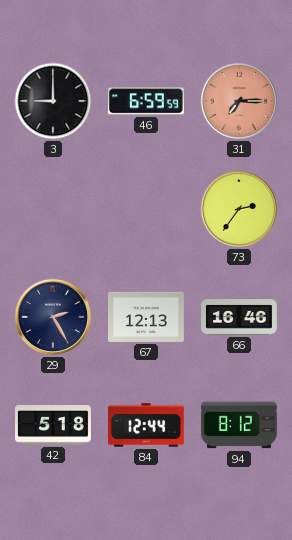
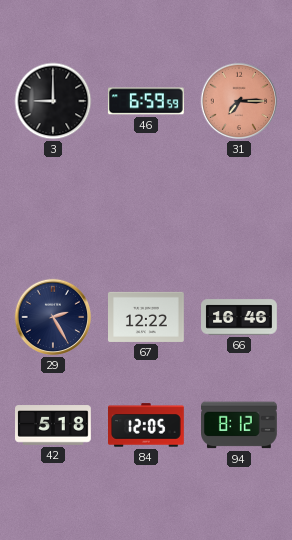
73: 2:36 -> none
67: 12:13 -> 12:22
84: 12:44 -> 12:05
